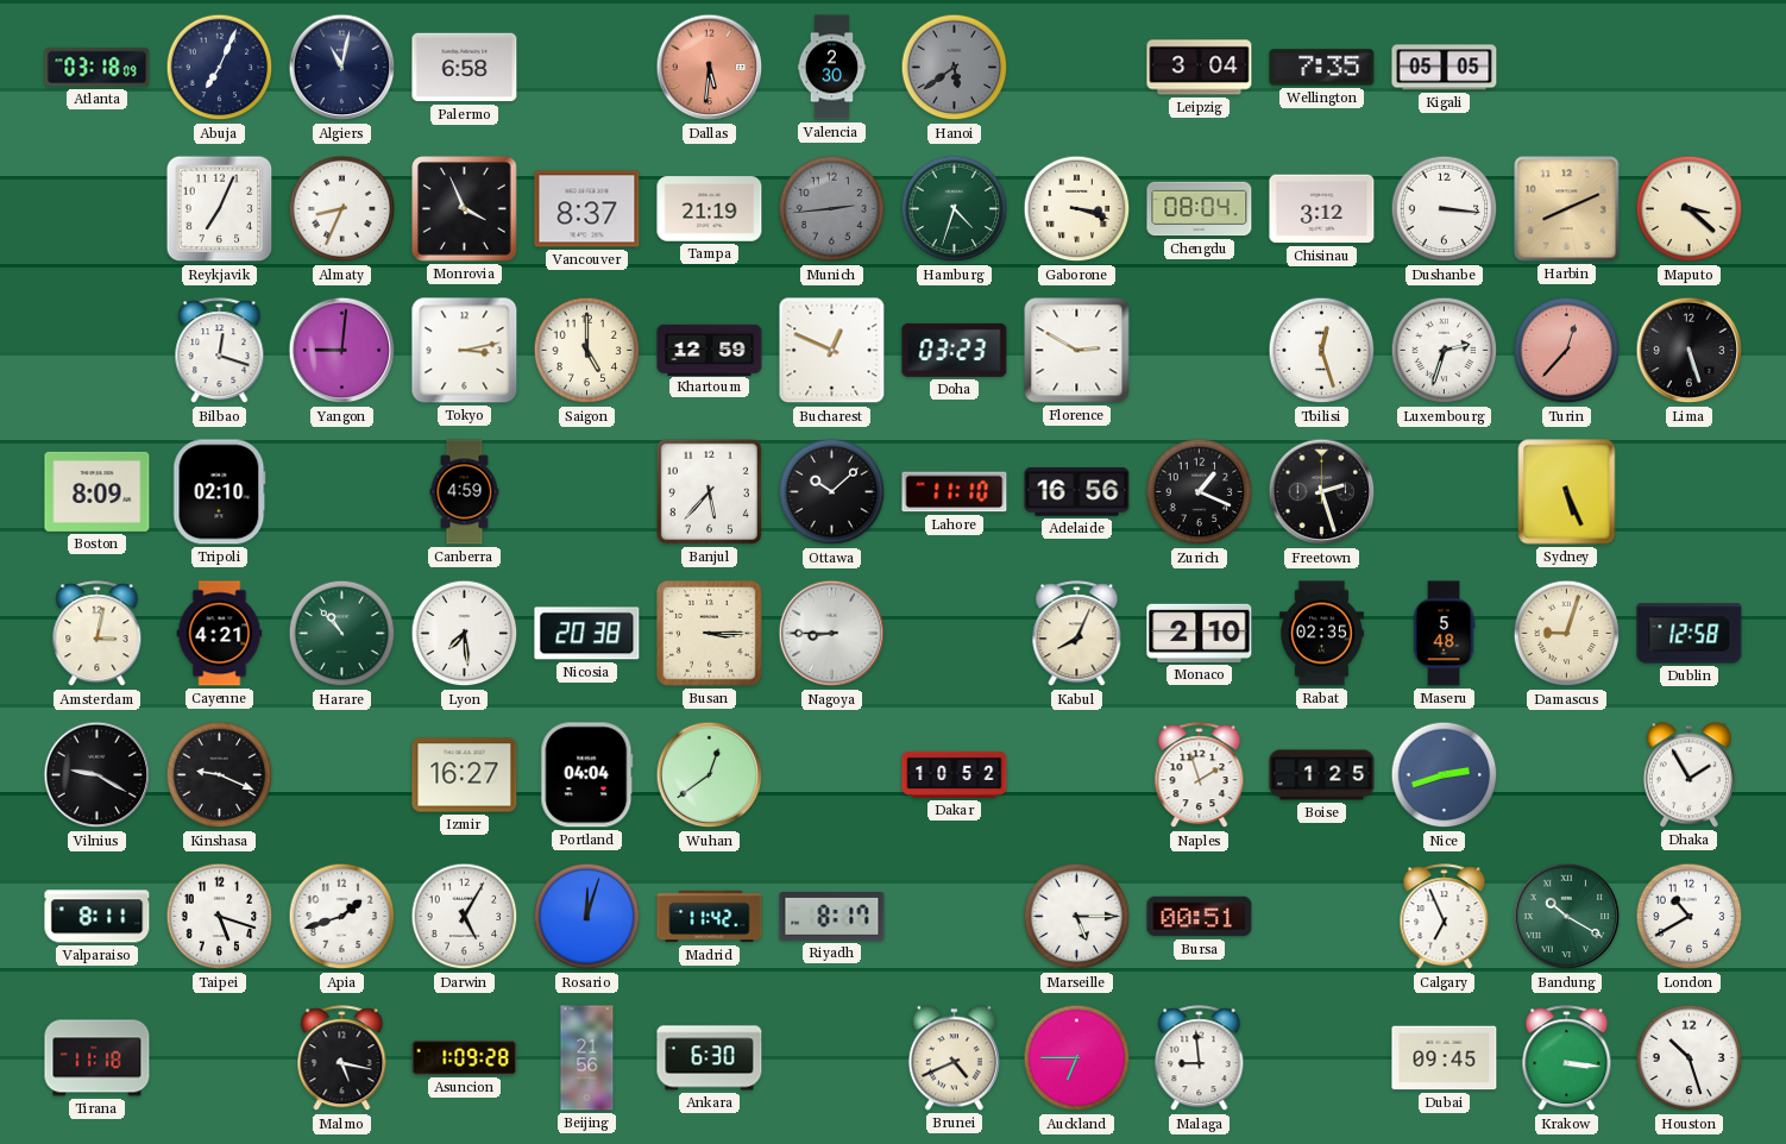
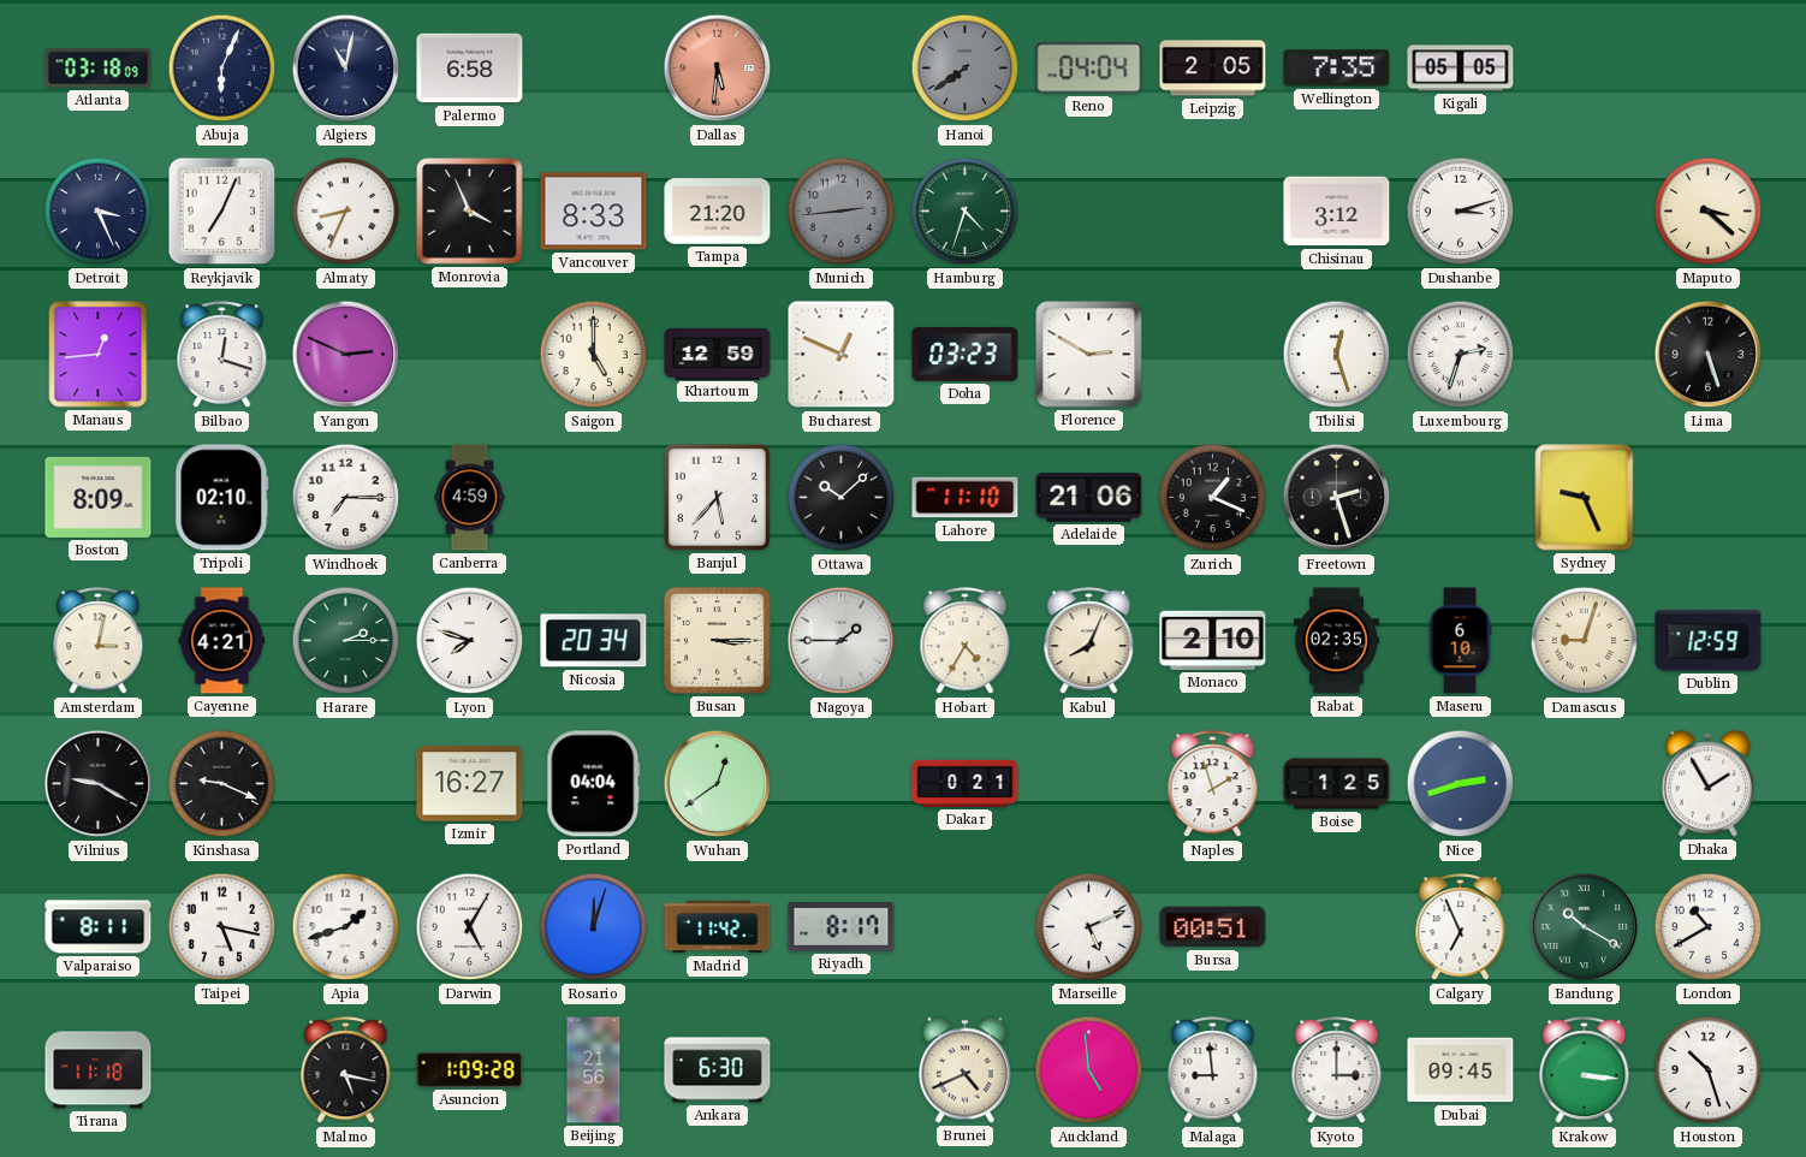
Abuja: 7:04 -> 6:04
Valencia: 2:30 -> none
Hanoi: 5:39 -> 7:39
Reno: none -> 04:04
Leipzig: 3:04 -> 2:05
Detroit: none -> 3:26
Vancouver: 8:37 -> 8:33
Tampa: 21:19 -> 21:20
Gaborone: 3:18 -> none
Chengdu: 08:04 -> none
Dushanbe: 3:16 -> 3:12
Harbin: 8:11 -> none
Manaus: none -> 12:44
Yangon: 9:01 -> 2:49
Tokyo: 3:13 -> none
Turin: 12:37 -> none
Windhoek: none -> 7:15
Adelaide: 16:56 -> 21:06
Sydney: 5:26 -> 9:26
Harare: 10:53 -> 2:15
Lyon: 7:29 -> 7:48
Nicosia: 20:38 -> 20:34
Nagoya: 8:45 -> 1:45
Hobart: none -> 4:35
Maseru: 5:48 -> 6:10
Dublin: 12:58 -> 12:59
Dakar: 10:52 -> 0:21
Taipei: 5:18 -> 5:17
Marseille: 5:15 -> 5:11
Auckland: 6:45 -> 4:59
Kyoto: none -> 3:00
